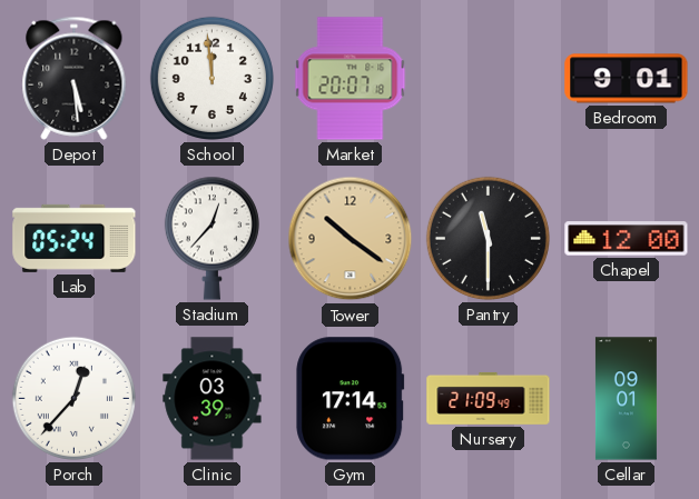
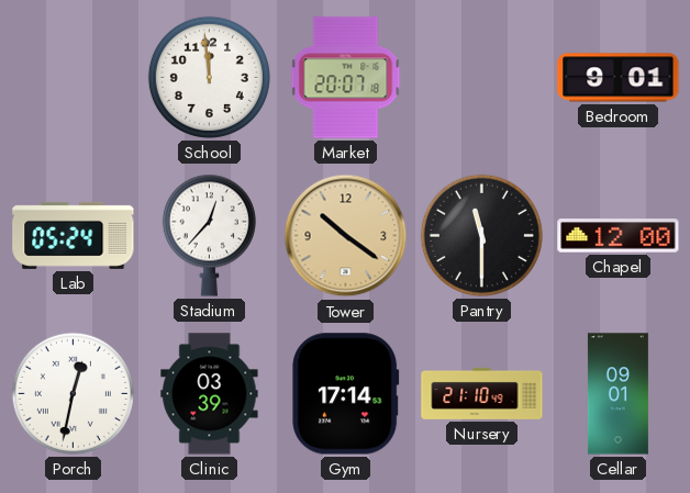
Depot: 5:29 -> none
Porch: 12:37 -> 12:32
Nursery: 21:09 -> 21:10
